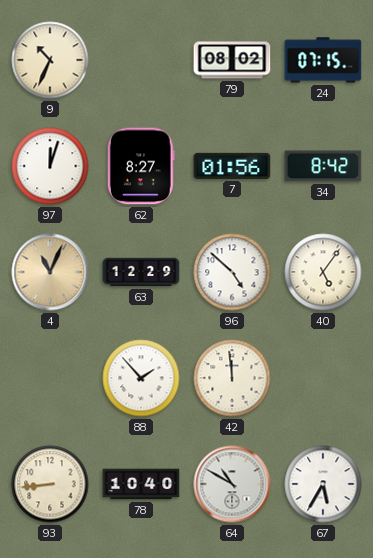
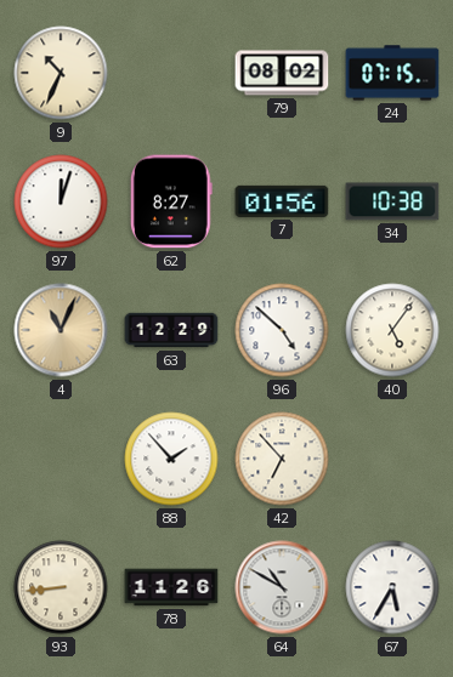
34: 8:42 -> 10:38
42: 11:59 -> 6:53
78: 10:40 -> 11:26
